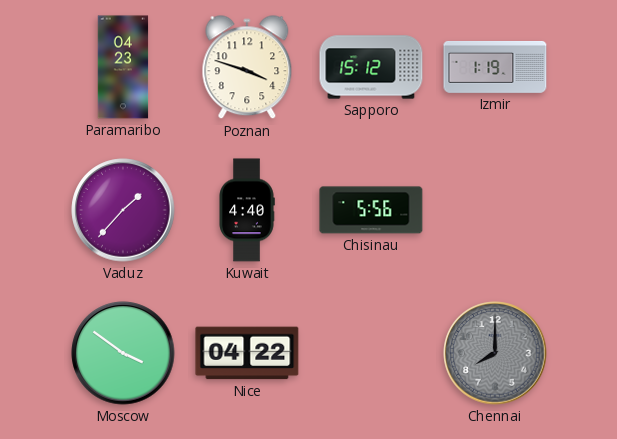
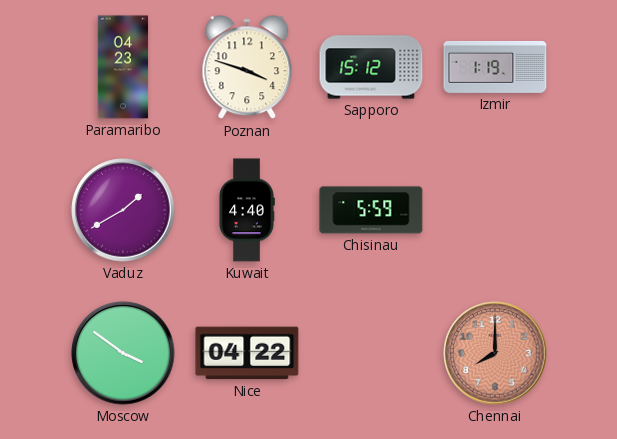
Vaduz: 1:37 -> 1:40
Chisinau: 5:56 -> 5:59
Chennai dial: grey -> salmon
